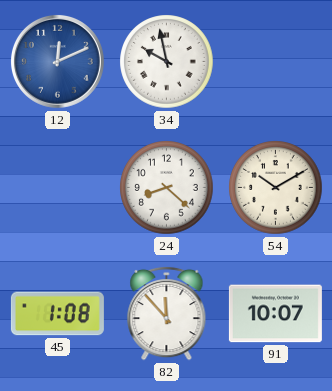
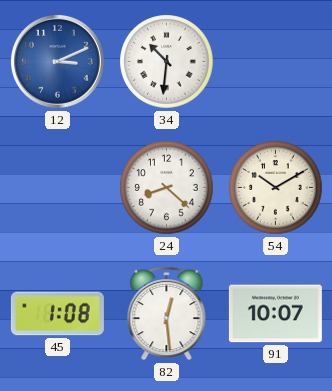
12: 12:11 -> 3:11
34: 9:58 -> 10:31
82: 11:53 -> 12:29
